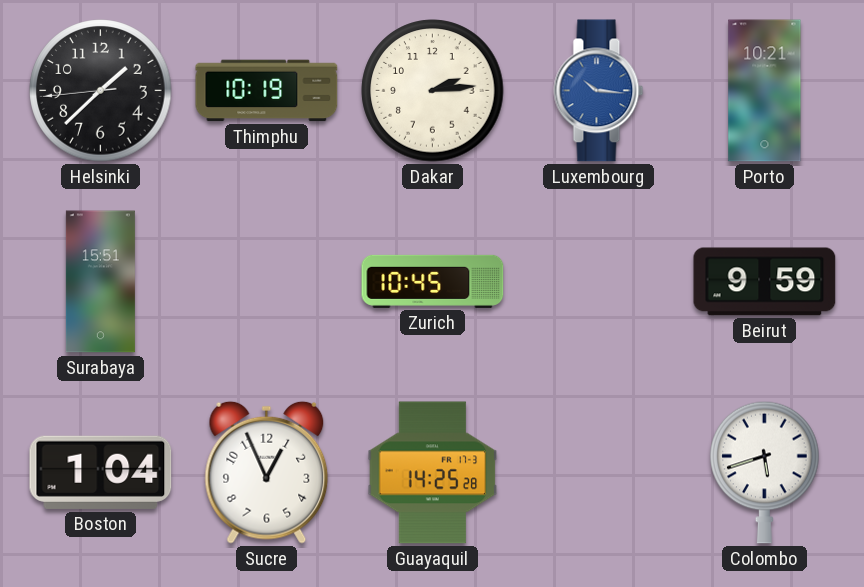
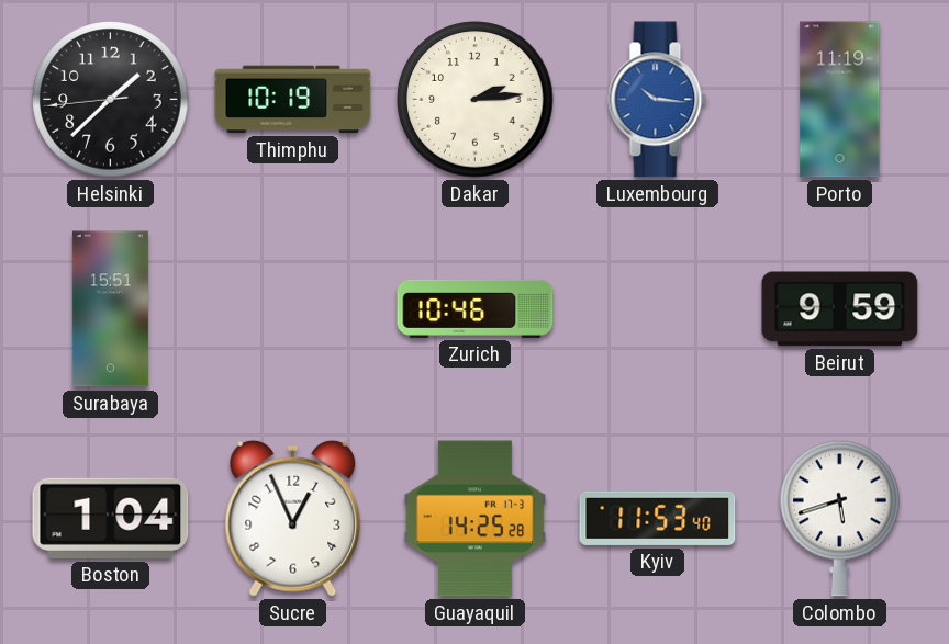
Porto: 10:21 -> 11:19
Zurich: 10:45 -> 10:46
Kyiv: none -> 11:53
